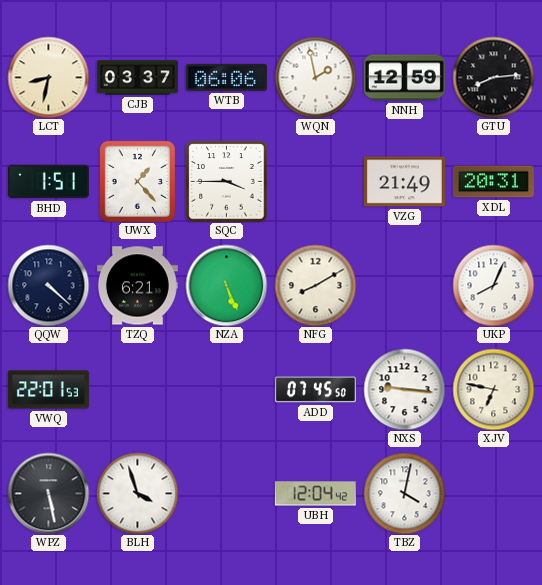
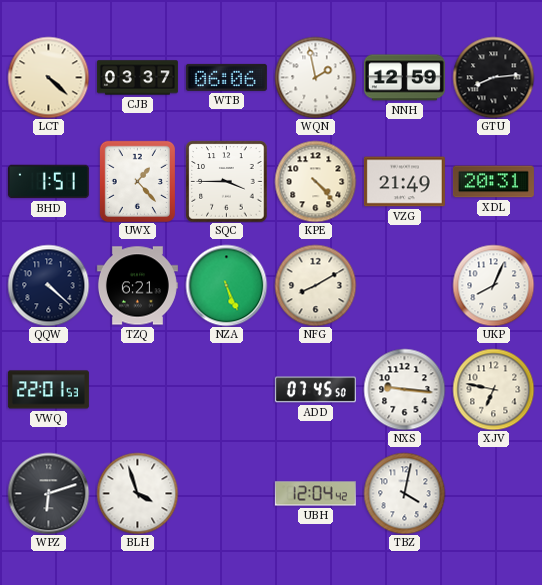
LCT: 8:32 -> 4:22
KPE: none -> 4:23
WPZ: 5:28 -> 6:12
